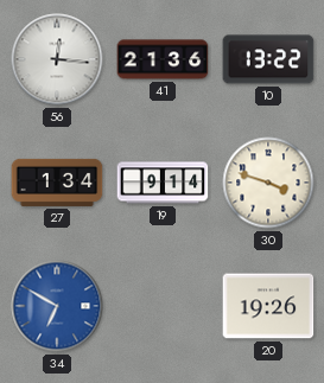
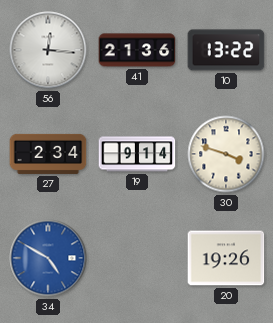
27: 1:34 -> 2:34
34: 6:50 -> 4:50
